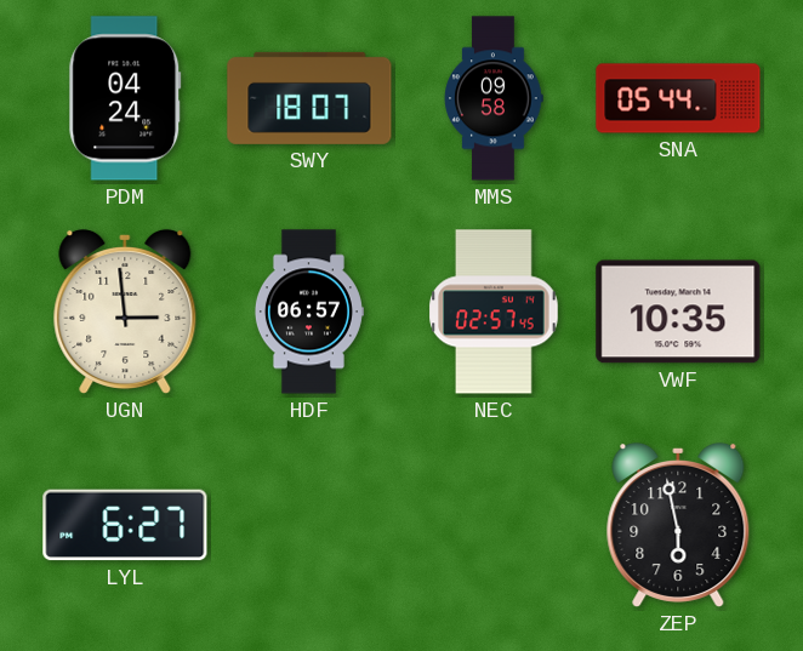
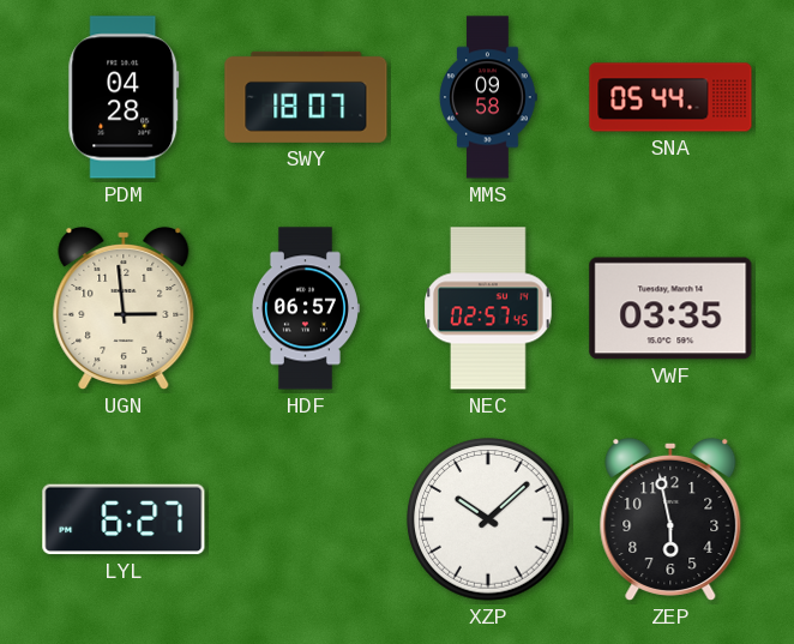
PDM: 04:24 -> 04:28
VWF: 10:35 -> 03:35
XZP: none -> 10:08
